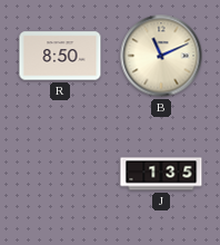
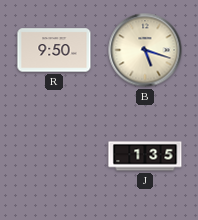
R: 8:50 -> 9:50
B: 11:11 -> 5:18
